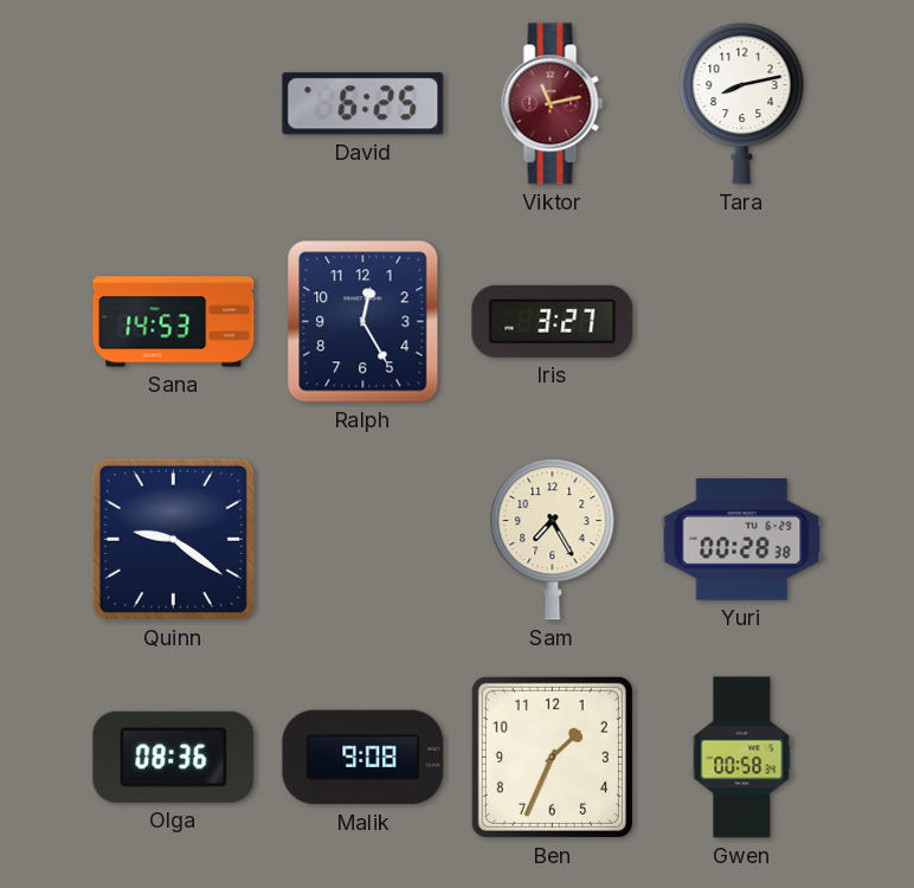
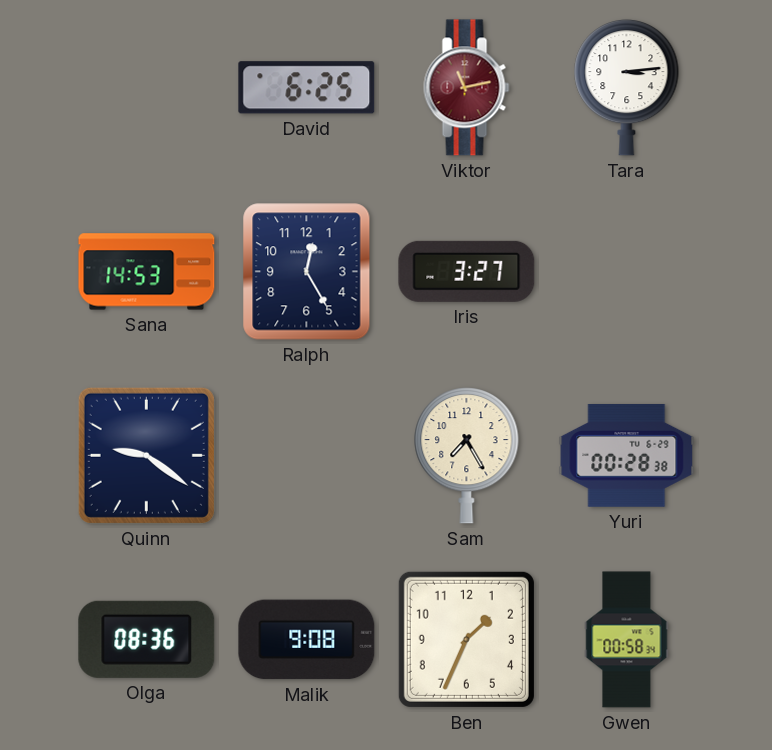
Tara: 8:13 -> 3:14
